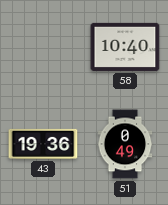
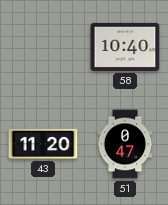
43: 19:36 -> 11:20
51: 0:49 -> 0:47
